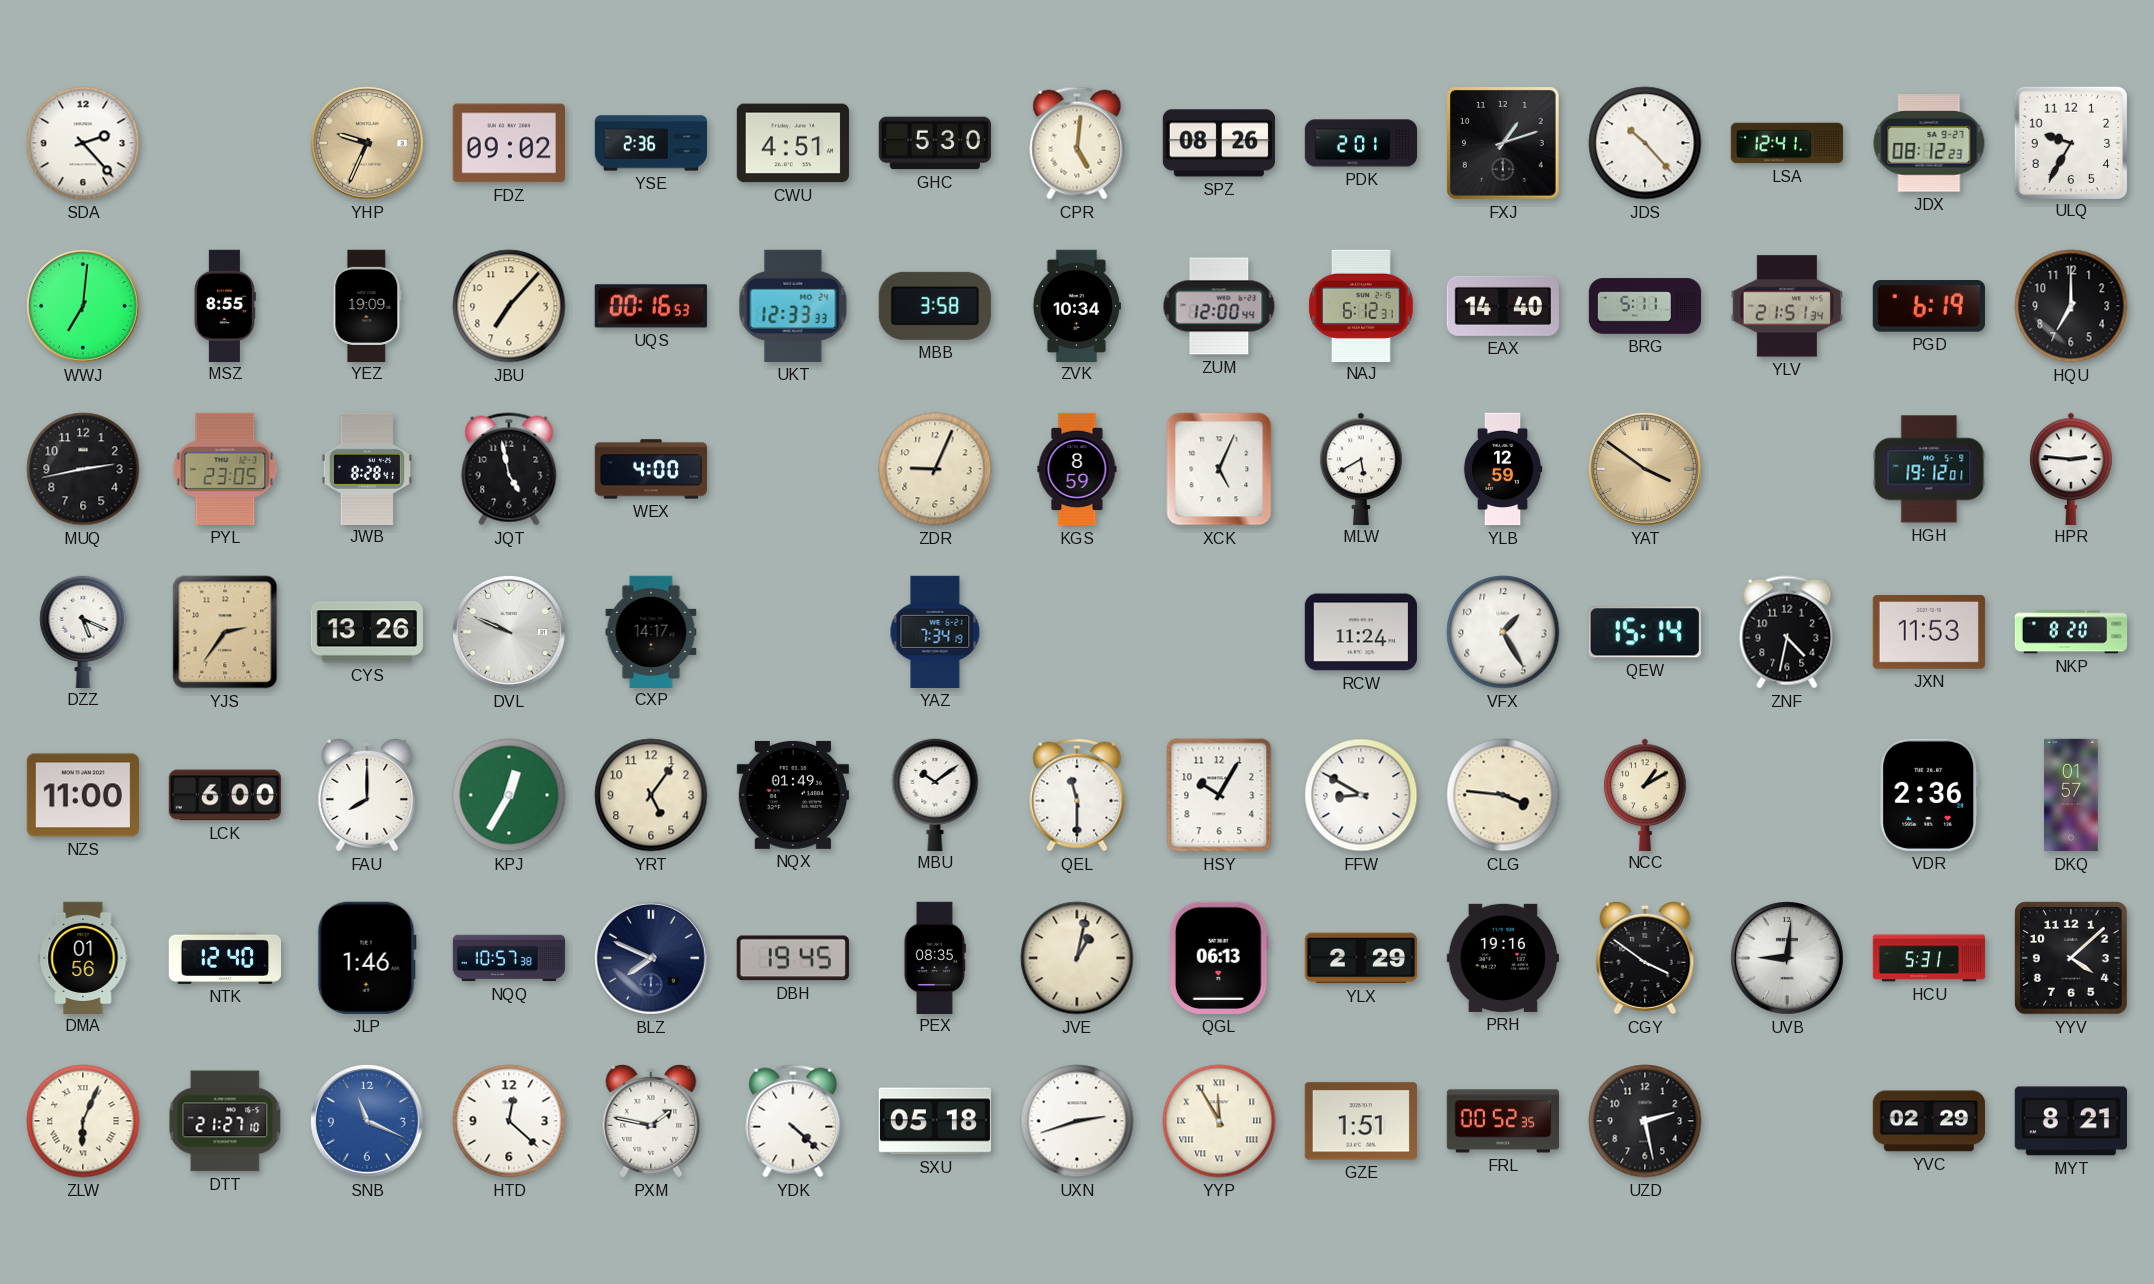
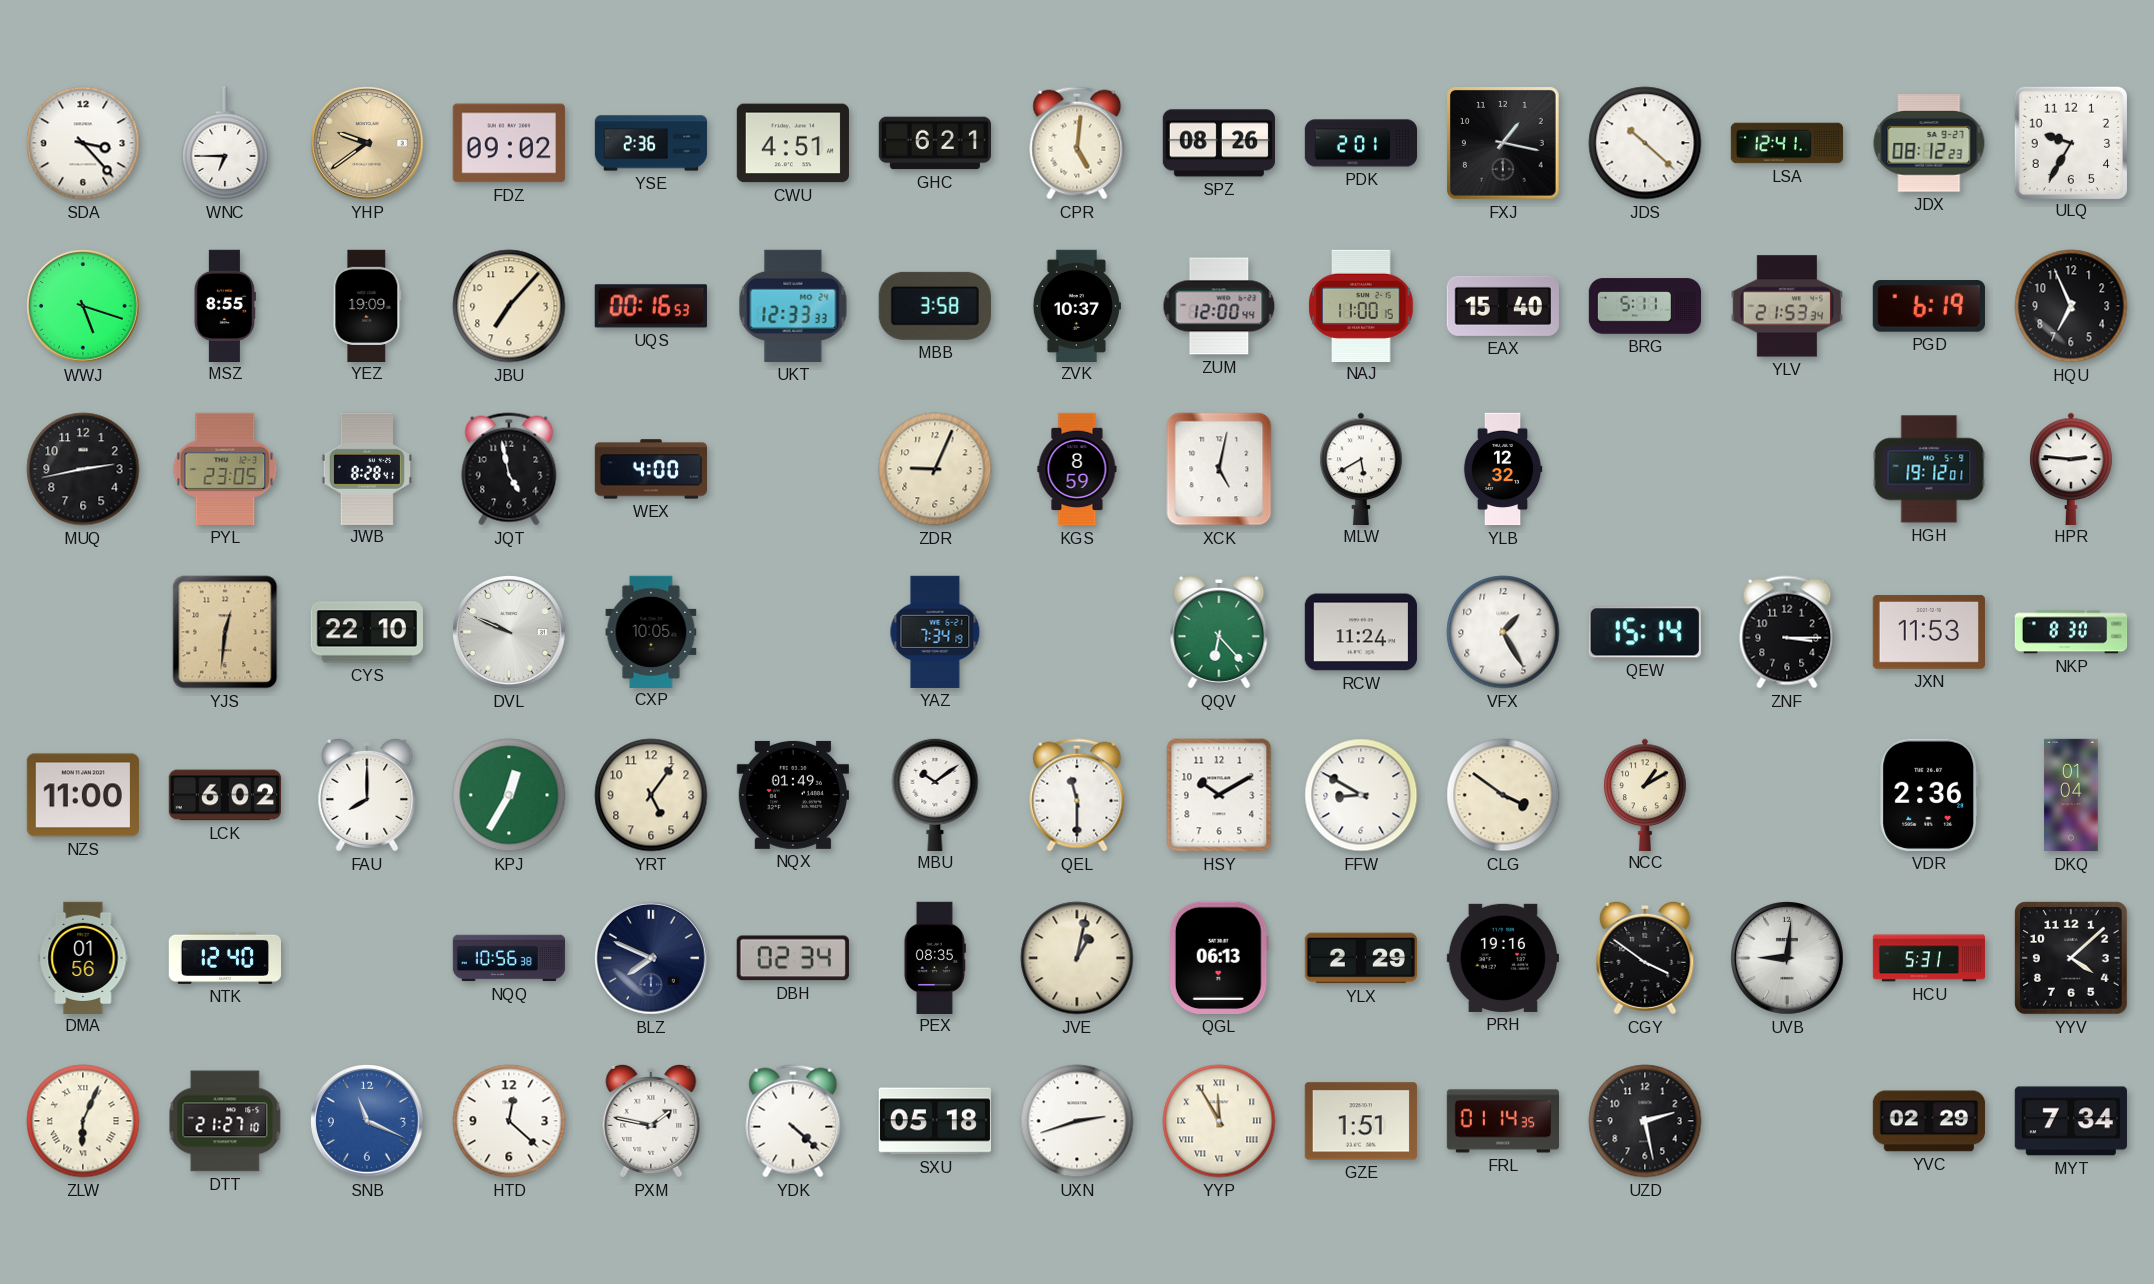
SDA: 2:23 -> 3:23
WNC: none -> 6:45
YHP: 9:34 -> 9:39
GHC: 5:30 -> 6:21
FXJ: 1:12 -> 1:17
JDS: 10:23 -> 10:22
WWJ: 7:01 -> 5:18
ZVK: 10:34 -> 10:37
NAJ: 6:12 -> 11:00
EAX: 14:40 -> 15:40
YLV: 21:51 -> 21:53
HQU: 7:00 -> 6:56
XCK: 5:04 -> 5:02
YLB: 12:59 -> 12:32
YAT: 3:51 -> none
DZZ: 5:19 -> none
YJS: 2:36 -> 12:31
CYS: 13:26 -> 22:10
CXP: 14:17 -> 10:05
QQV: none -> 6:23
ZNF: 4:32 -> 3:15
NKP: 8:20 -> 8:30
LCK: 6:00 -> 6:02
HSY: 10:05 -> 10:10
CLG: 3:46 -> 3:51
DKQ: 01:57 -> 01:04
JLP: 1:46 -> none
NQQ: 10:57 -> 10:56
DBH: 19:45 -> 02:34
FRL: 00:52 -> 01:14
MYT: 8:21 -> 7:34
